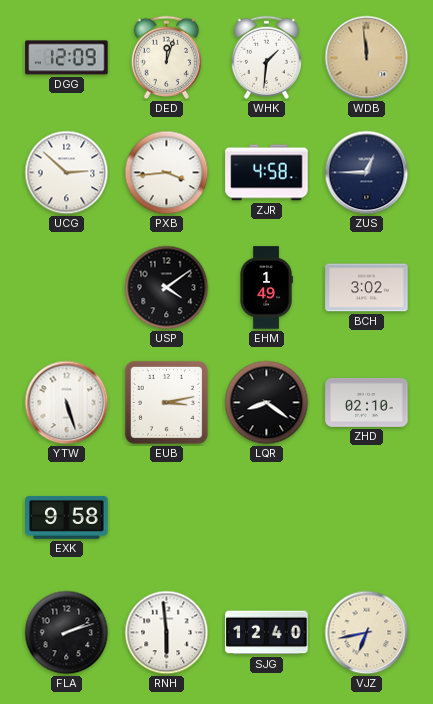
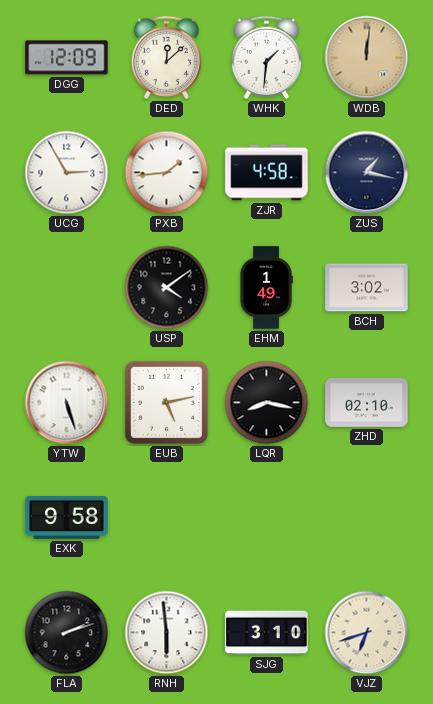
DED: 12:03 -> 12:08
WDB: 11:59 -> 12:01
UCG: 2:52 -> 2:55
PXB: 3:44 -> 1:44
ZUS: 12:45 -> 1:17
EUB: 3:13 -> 5:13
LQR: 8:21 -> 8:17
SJG: 12:40 -> 3:10
VJZ: 6:43 -> 6:42
